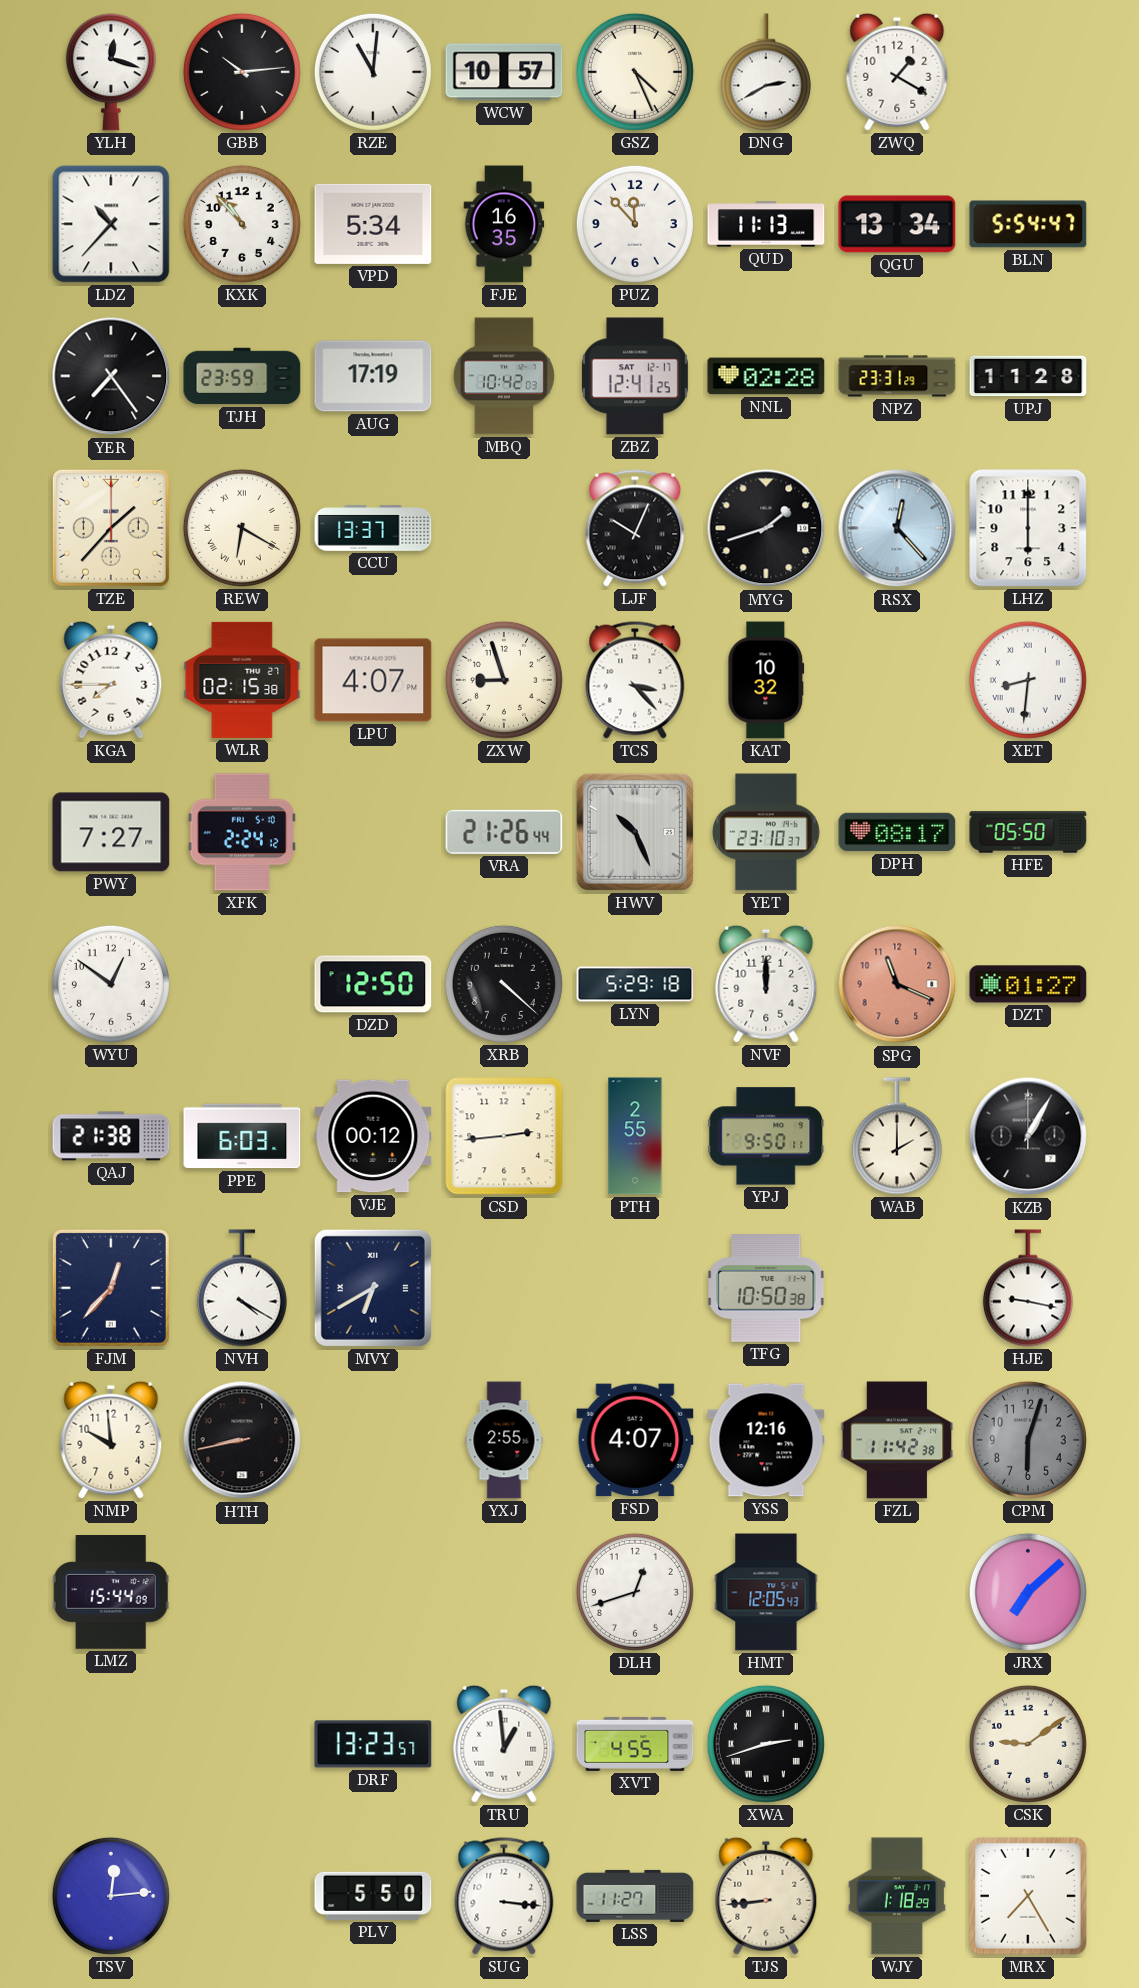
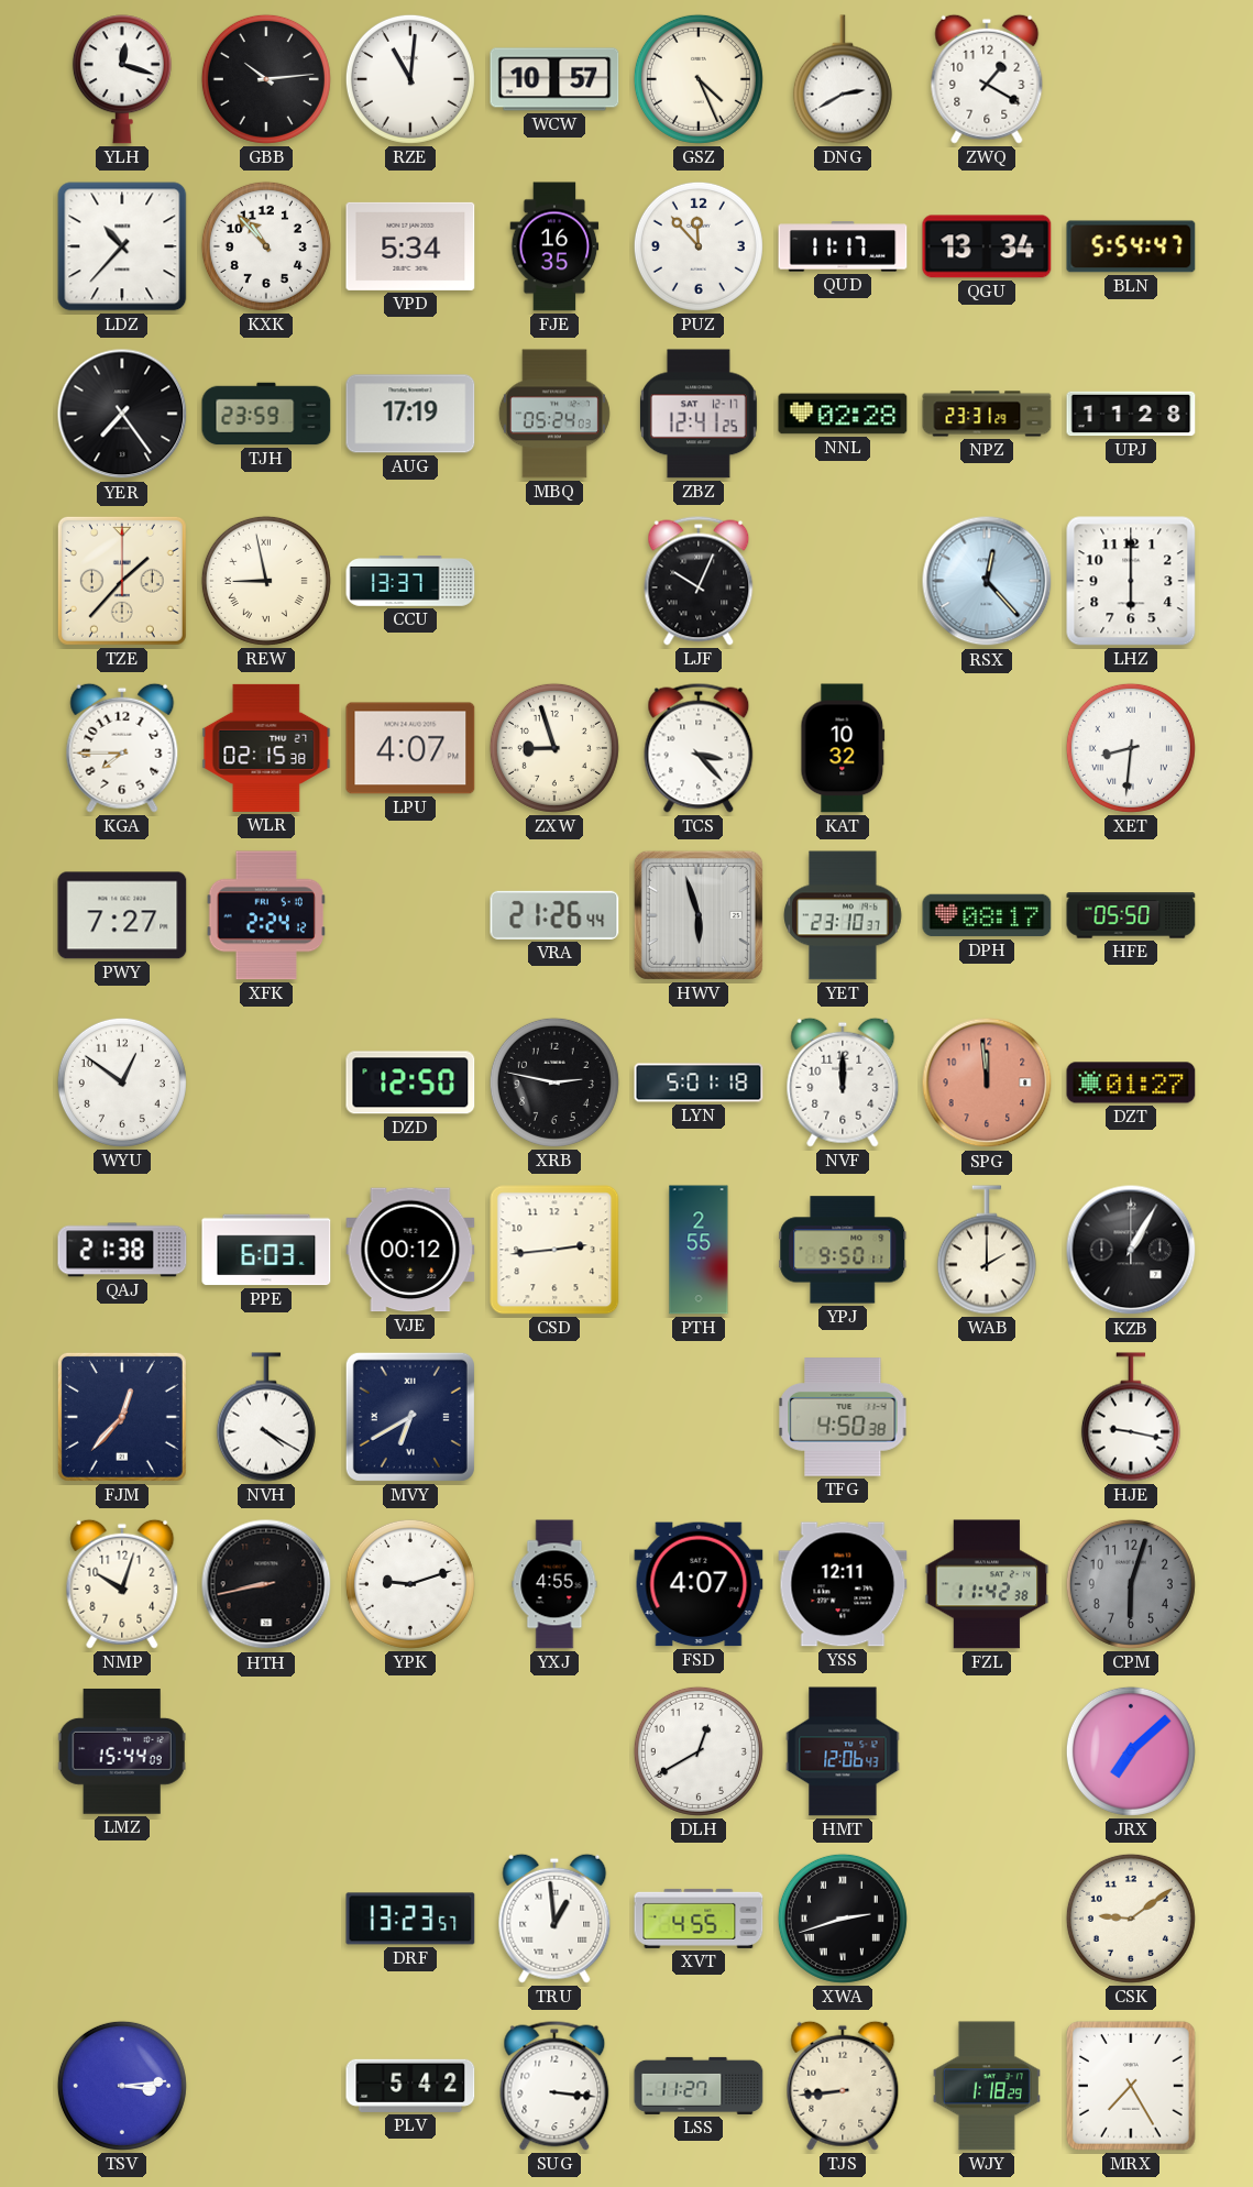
QUD: 11:13 -> 11:17
MBQ: 10:42 -> 05:24
REW: 6:20 -> 8:58
MYG: 1:42 -> none
HWV: 10:26 -> 5:57
XRB: 4:22 -> 2:47
LYN: 5:29 -> 5:01
SPG: 11:19 -> 11:59
TFG: 10:50 -> 4:50
NMP: 9:59 -> 10:03
YPK: none -> 9:12
YXJ: 2:55 -> 4:55
YSS: 12:16 -> 12:11
DLH: 12:42 -> 12:40
HMT: 12:05 -> 12:06
TSV: 12:14 -> 3:14
PLV: 5:50 -> 5:42
